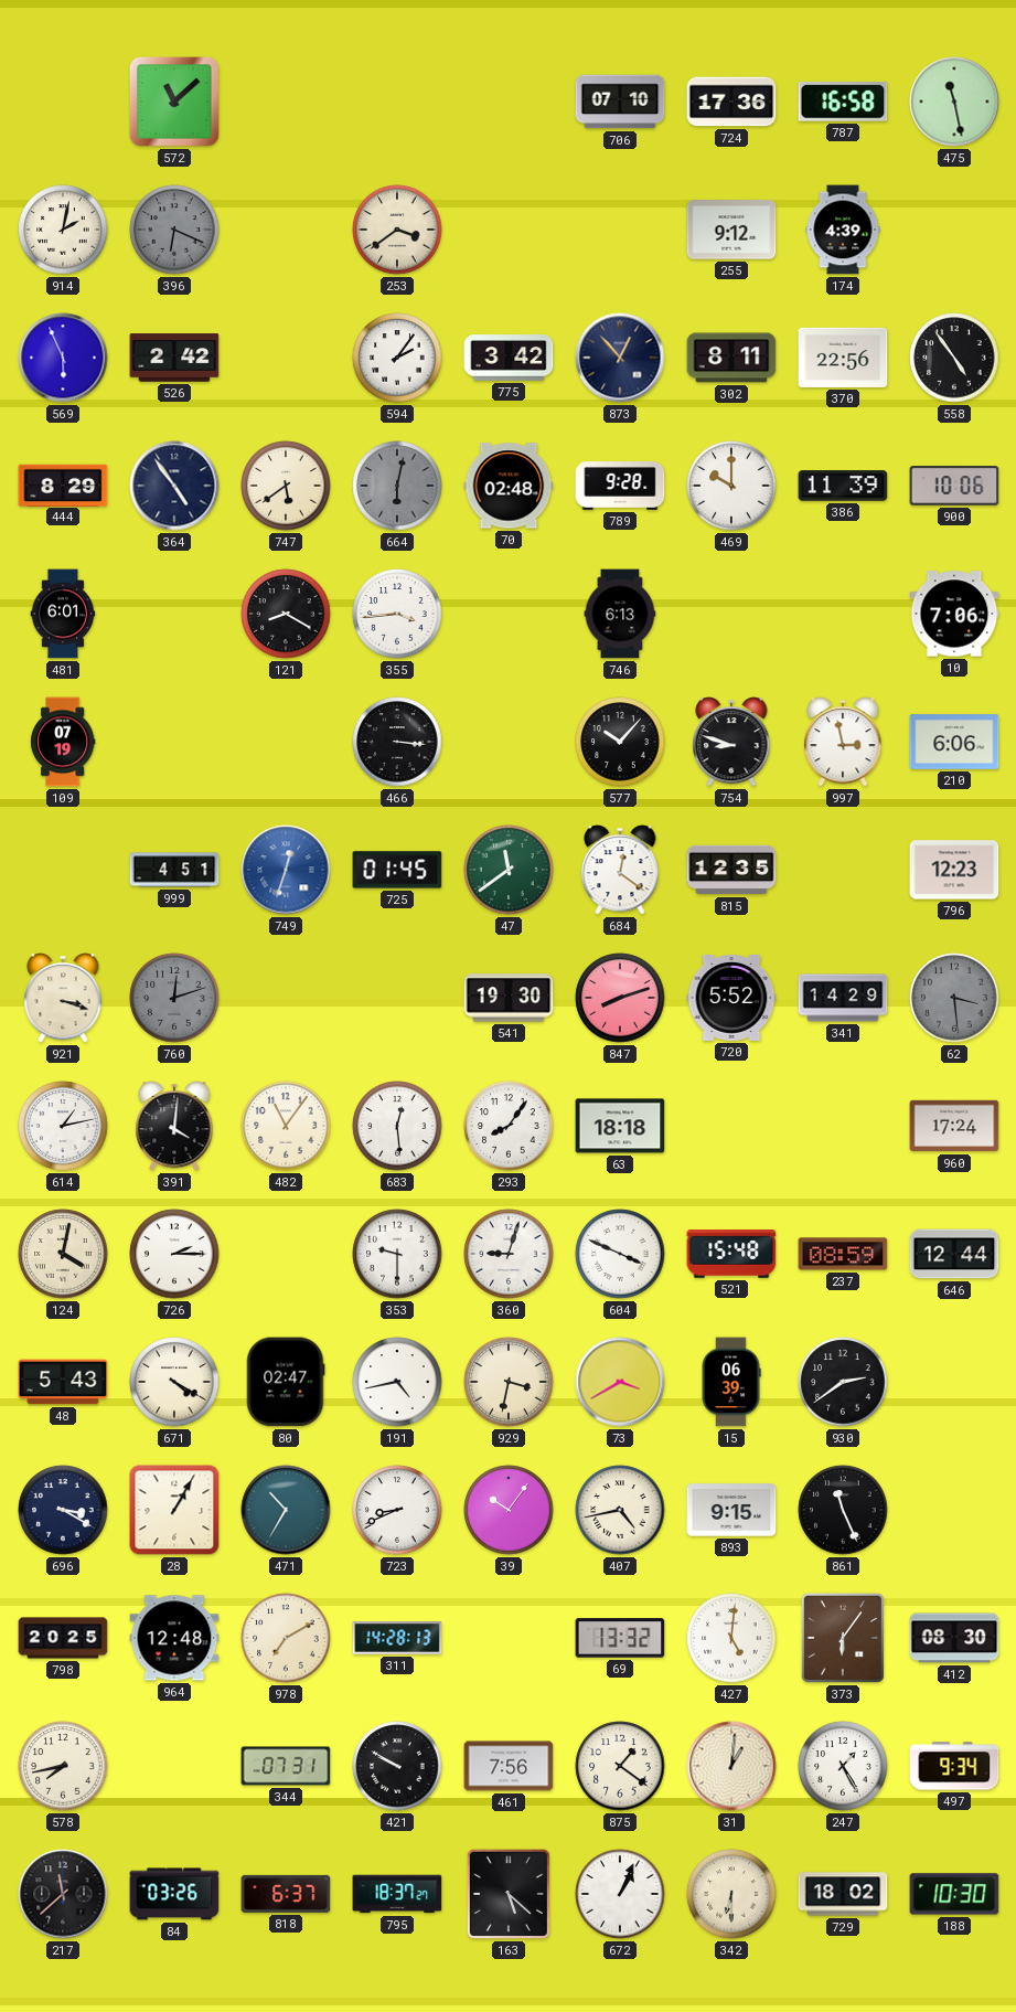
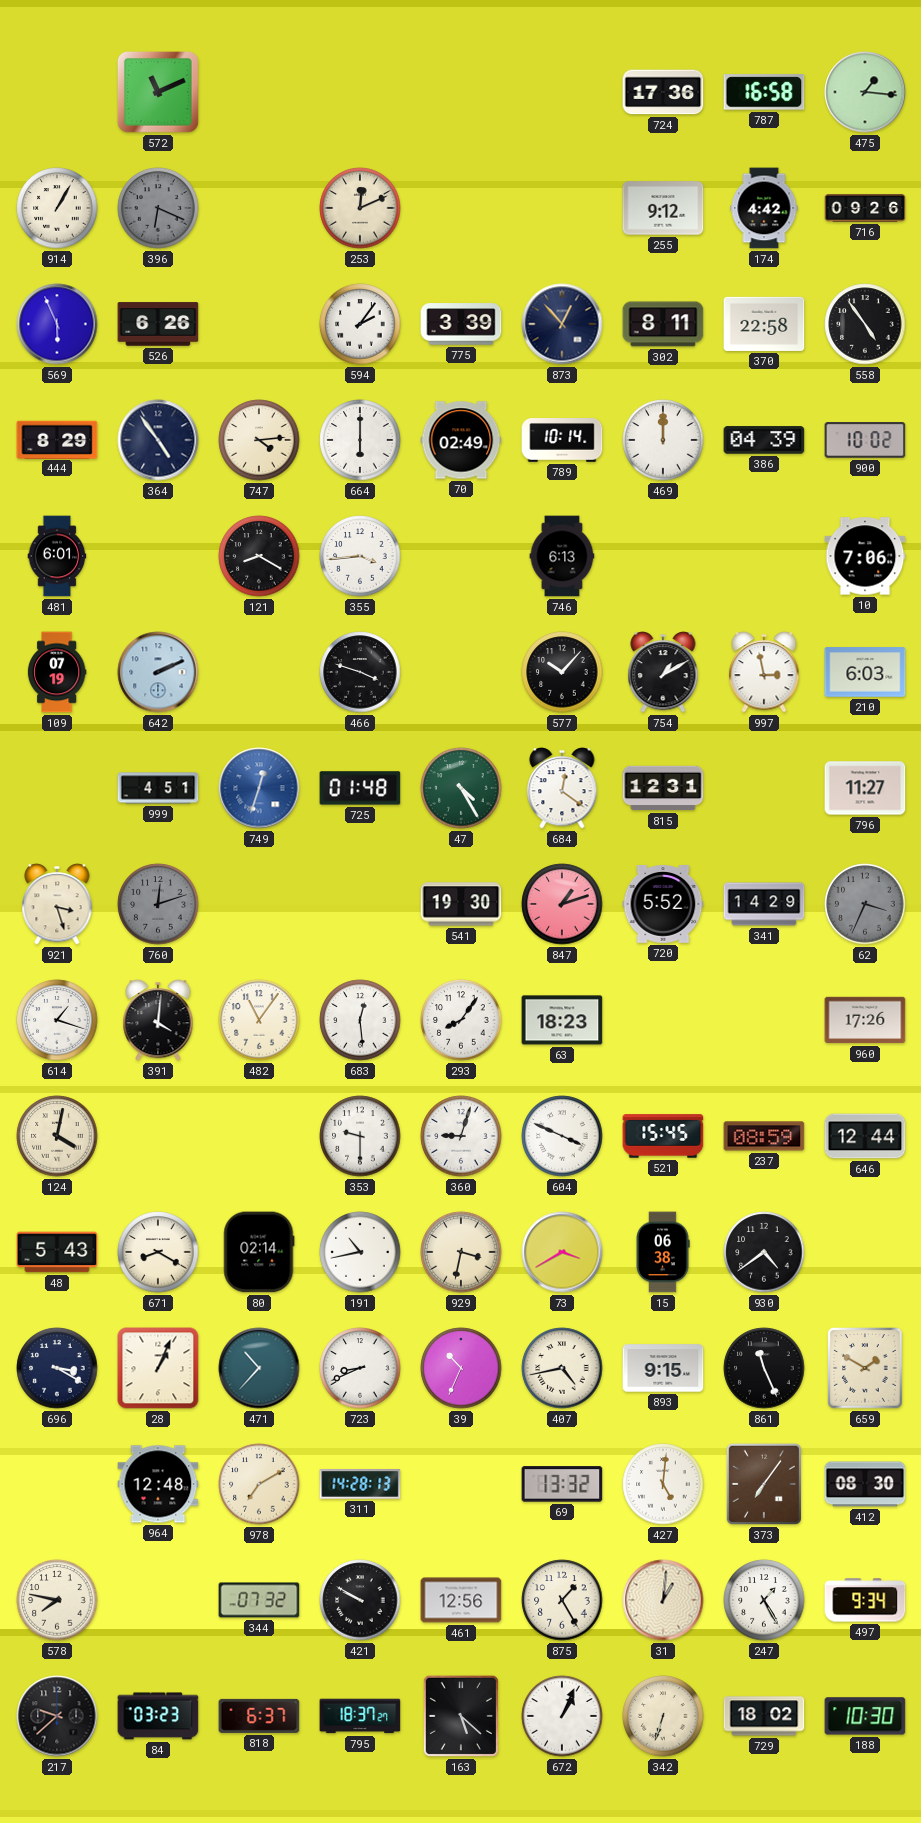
572: 11:08 -> 11:11
706: 07:10 -> none
475: 11:28 -> 1:16
914: 2:02 -> 1:05
253: 3:39 -> 12:11
174: 4:39 -> 4:42
716: none -> 09:26
526: 2:42 -> 6:26
775: 3:42 -> 3:39
370: 22:56 -> 22:58
747: 5:39 -> 4:14
664: 6:02 -> 6:00
664 dial: grey -> white
70: 02:48 -> 02:49
789: 9:28 -> 10:14
469: 10:00 -> 12:00
386: 11:39 -> 04:39
900: 10:06 -> 10:02
642: none -> 2:11
466: 3:16 -> 3:48
754: 8:48 -> 1:10
210: 6:06 -> 6:03
725: 01:45 -> 01:48
47: 11:39 -> 4:25
815: 12:35 -> 12:31
796: 12:23 -> 11:27
921: 3:18 -> 3:27
847: 8:12 -> 1:12
62: 3:29 -> 3:34
614: 1:13 -> 1:18
63: 18:18 -> 18:23
960: 17:24 -> 17:26
726: 2:15 -> none
521: 15:48 -> 15:45
671: 4:20 -> 8:20
80: 02:47 -> 02:14
191: 4:43 -> 10:43
15: 06:39 -> 06:38
930: 2:39 -> 4:39
28: 1:05 -> 1:04
471: 10:35 -> 10:37
39: 10:06 -> 10:34
659: none -> 1:50
798: 20:25 -> none
373: 6:06 -> 7:06
578: 7:43 -> 7:47
344: 07:31 -> 07:32
461: 7:56 -> 12:56
875: 1:21 -> 1:25
217: 11:38 -> 9:38
84: 03:26 -> 03:23
342: 6:30 -> 6:33
